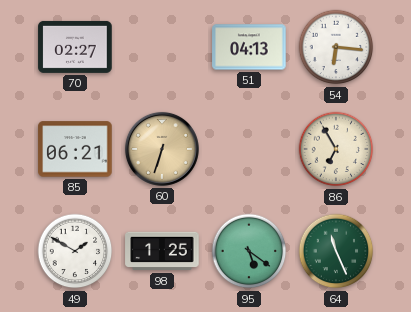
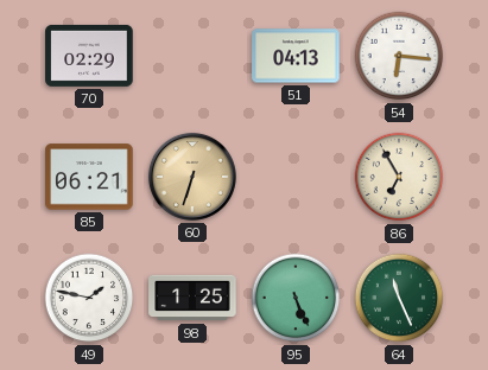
70: 02:27 -> 02:29
49: 1:50 -> 1:47
95: 5:21 -> 5:26
